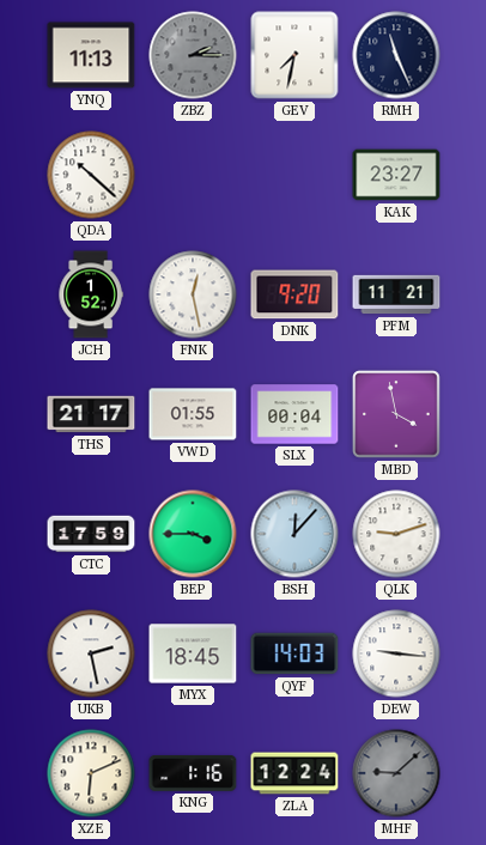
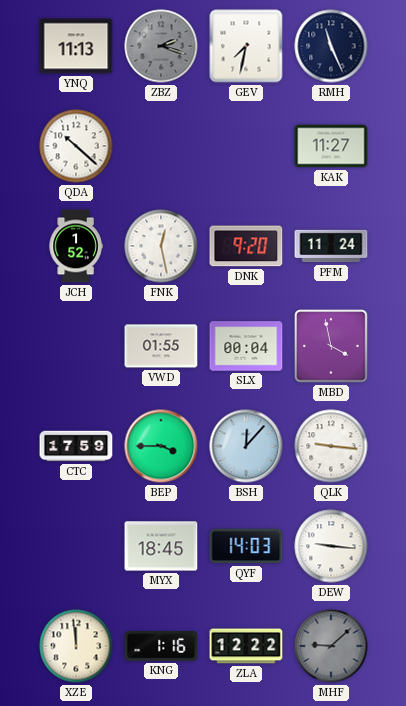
ZBZ: 2:15 -> 2:18
KAK: 23:27 -> 11:27
PFM: 11:21 -> 11:24
THS: 21:17 -> none
QLK: 9:12 -> 9:16
UKB: 2:28 -> none
XZE: 6:11 -> 11:59
ZLA: 12:24 -> 12:22
